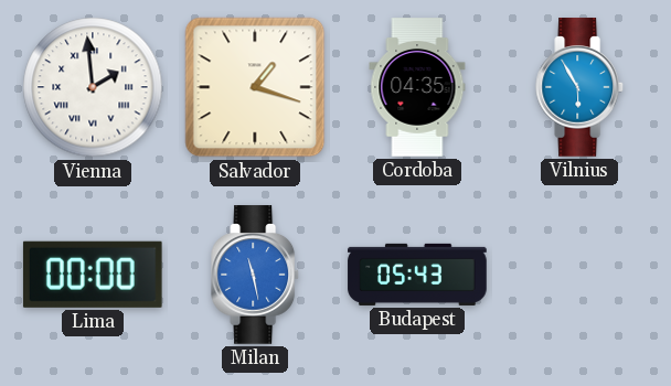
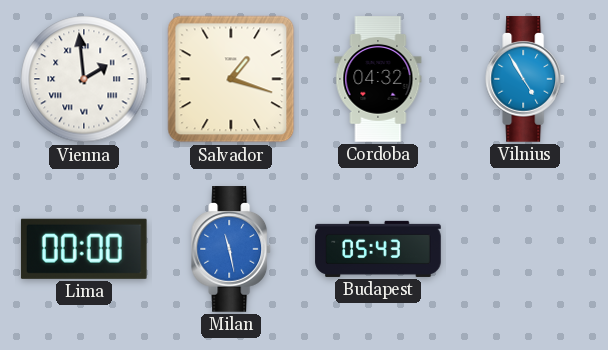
Cordoba: 04:35 -> 04:32
Vilnius: 5:55 -> 4:55
